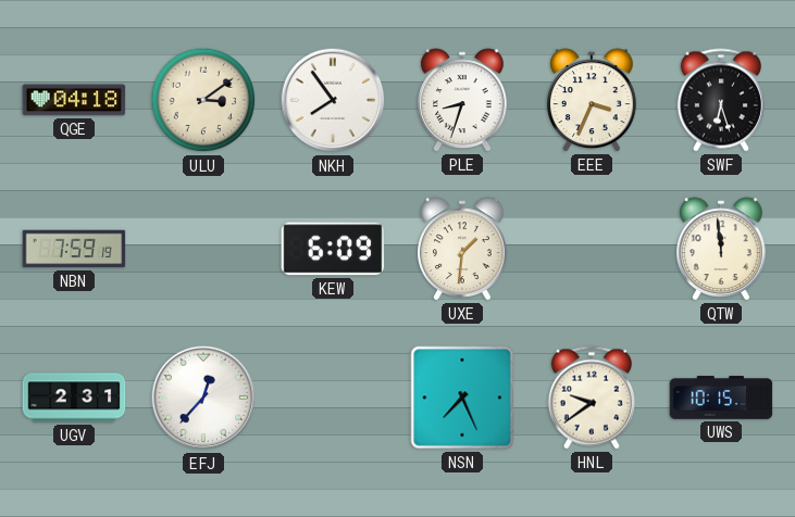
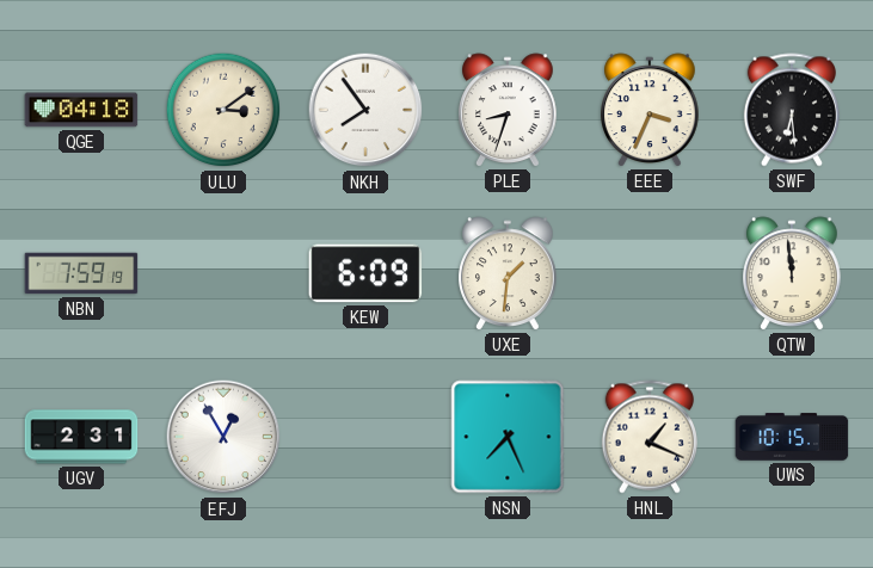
SWF: 6:27 -> 6:29
EFJ: 12:37 -> 12:55
HNL: 9:39 -> 1:19
